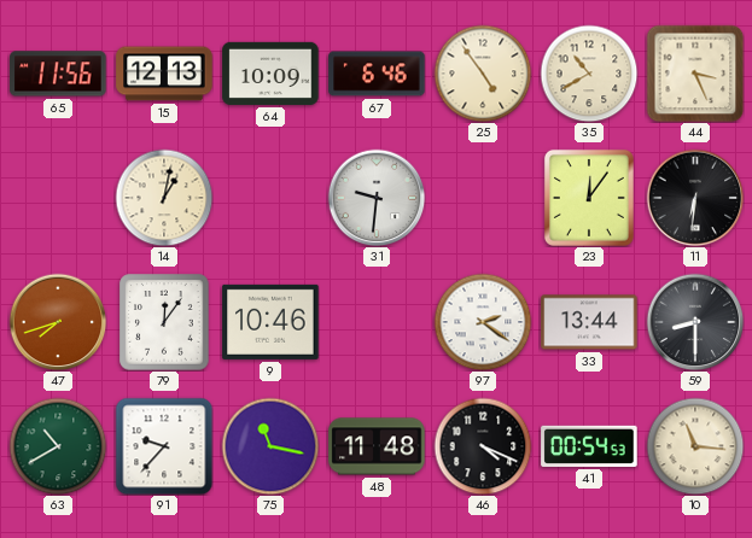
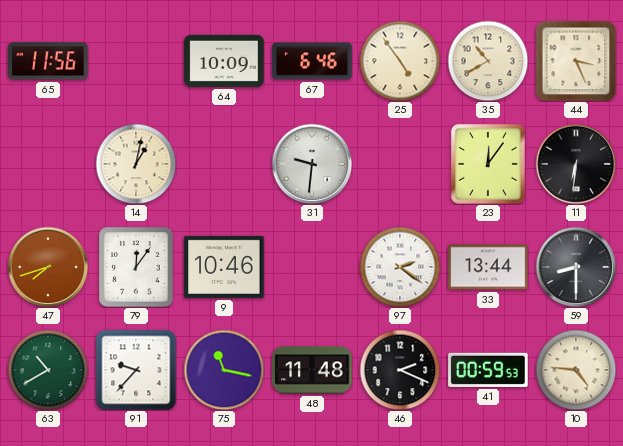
15: 12:13 -> none
46: 4:19 -> 2:19
41: 00:54 -> 00:59
10: 11:16 -> 4:46
